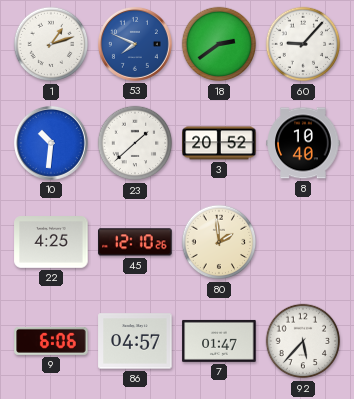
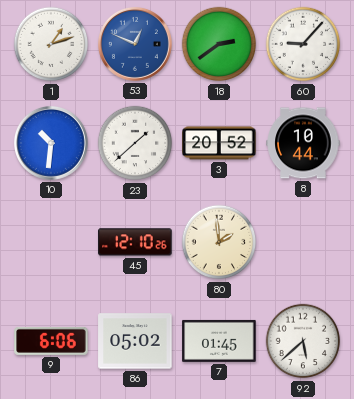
53: 7:49 -> 12:49
8: 10:40 -> 10:44
22: 4:25 -> none
86: 04:57 -> 05:02
7: 01:47 -> 01:45
92: 5:37 -> 5:38
